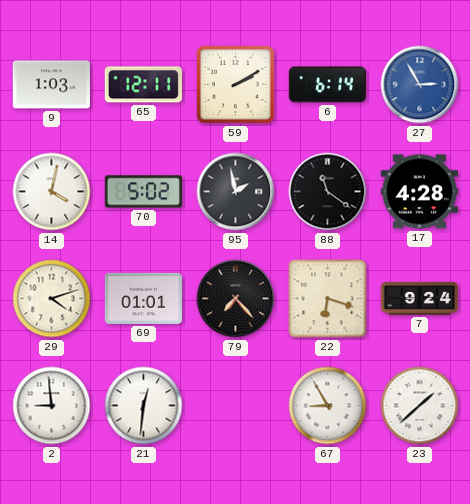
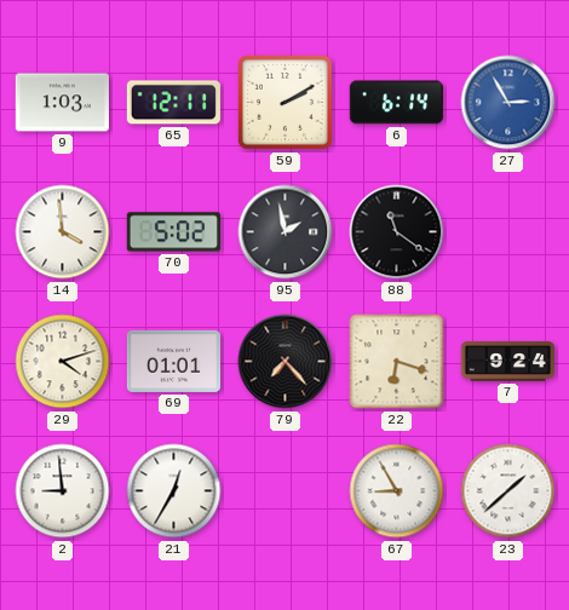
14: 4:02 -> 3:59
17: 4:28 -> none
21: 12:31 -> 12:35
